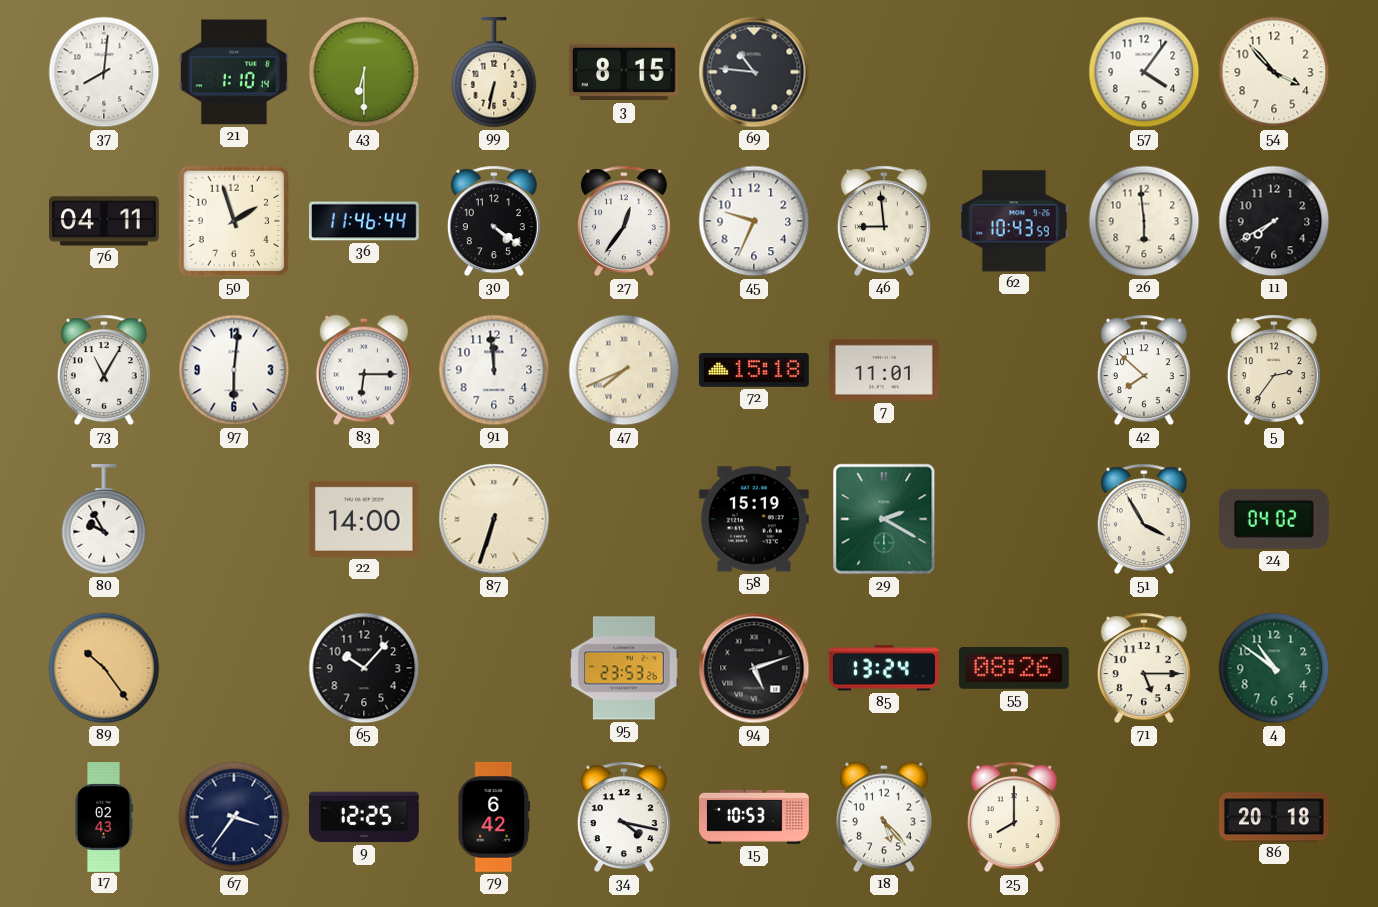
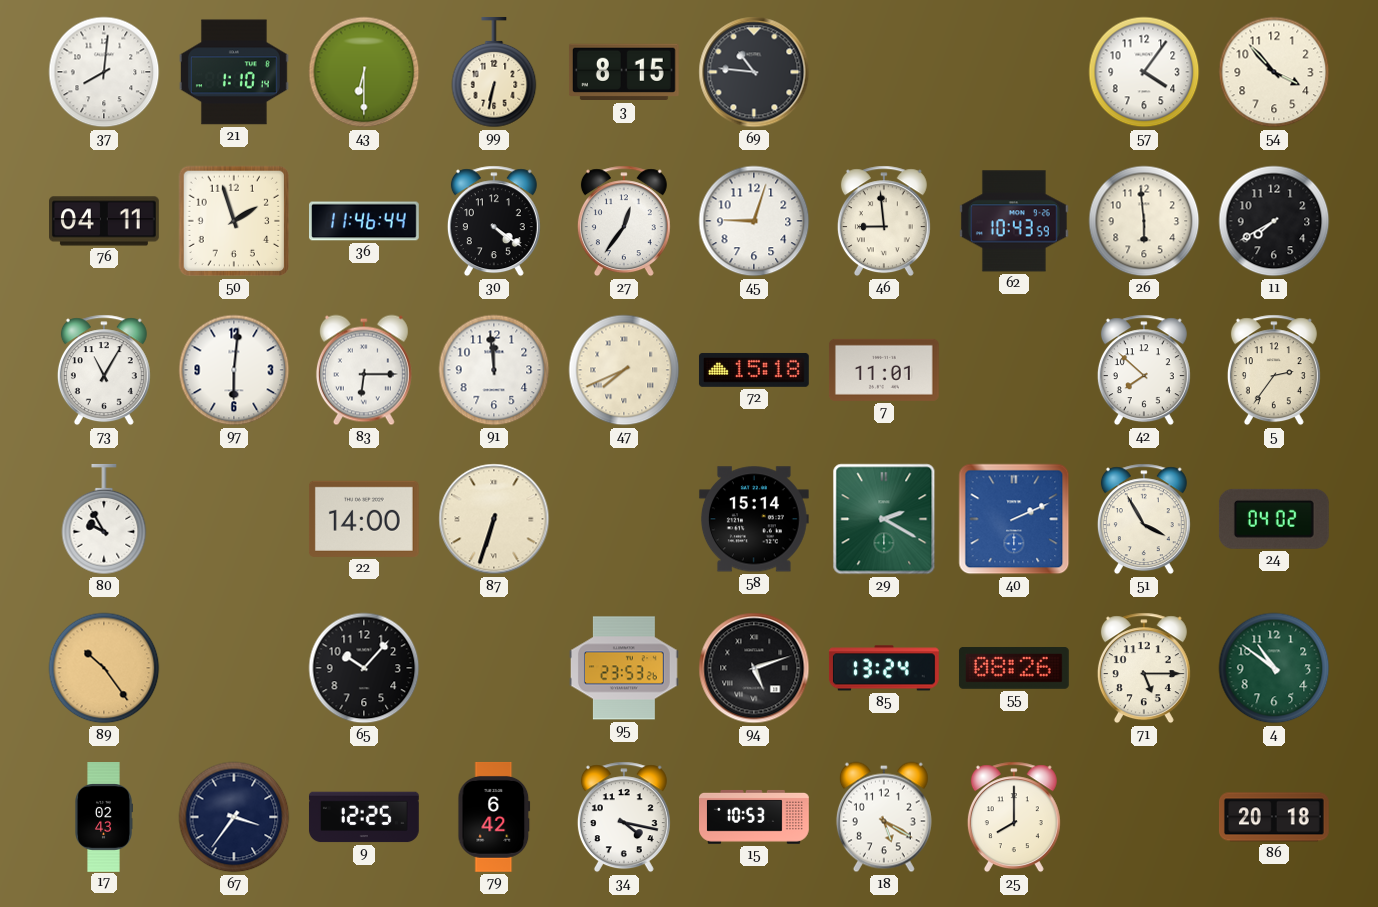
45: 9:34 -> 9:03
58: 15:19 -> 15:14
40: none -> 2:11
18: 5:23 -> 5:20
